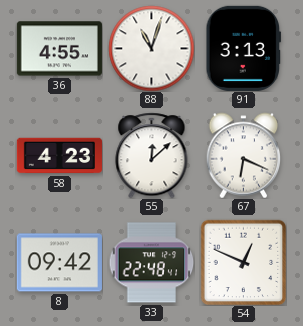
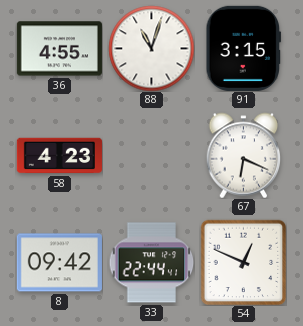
91: 3:13 -> 3:15
55: 12:08 -> none
33: 22:48 -> 22:44
